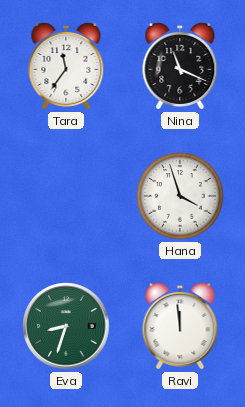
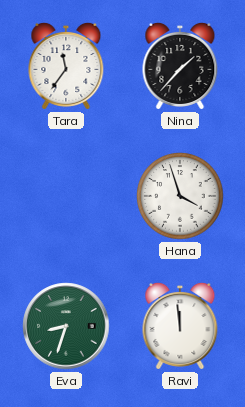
Nina: 11:19 -> 1:37
